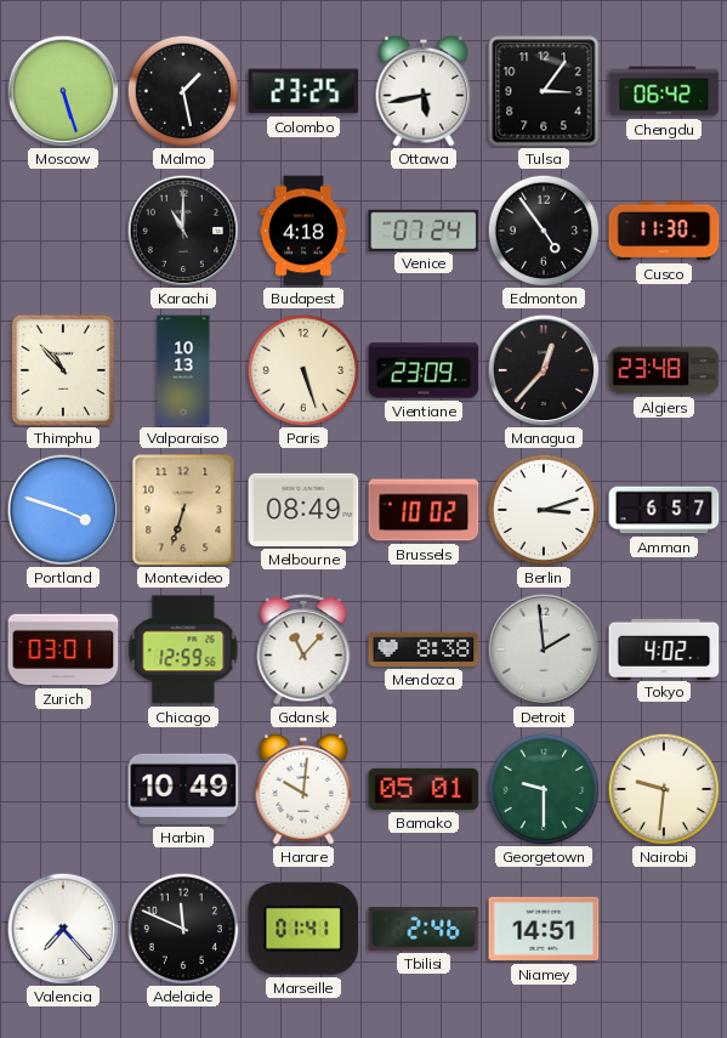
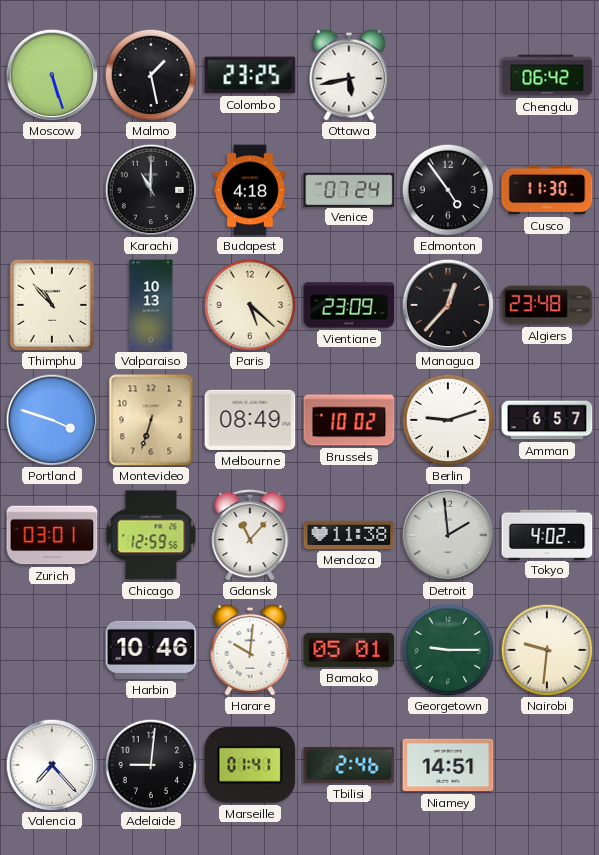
Tulsa: 3:06 -> none
Paris: 5:27 -> 5:22
Berlin: 3:12 -> 9:12
Mendoza: 8:38 -> 11:38
Harbin: 10:49 -> 10:46
Georgetown: 9:30 -> 9:15
Adelaide: 11:49 -> 9:01
